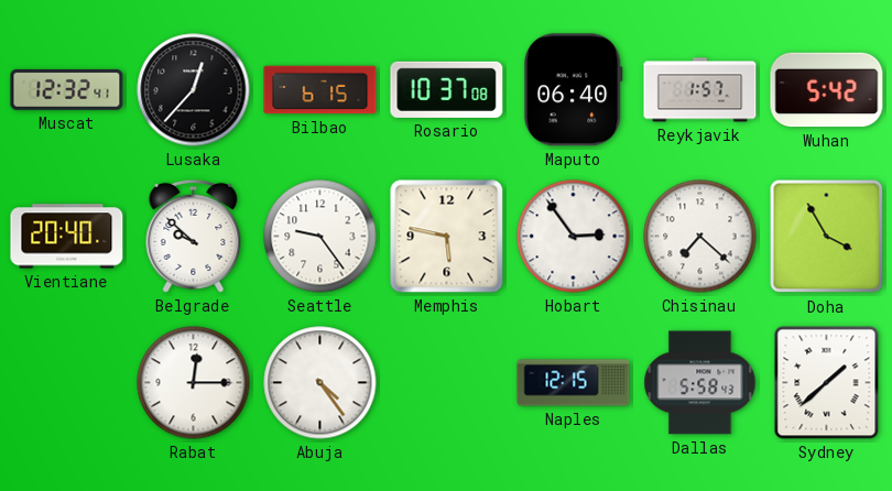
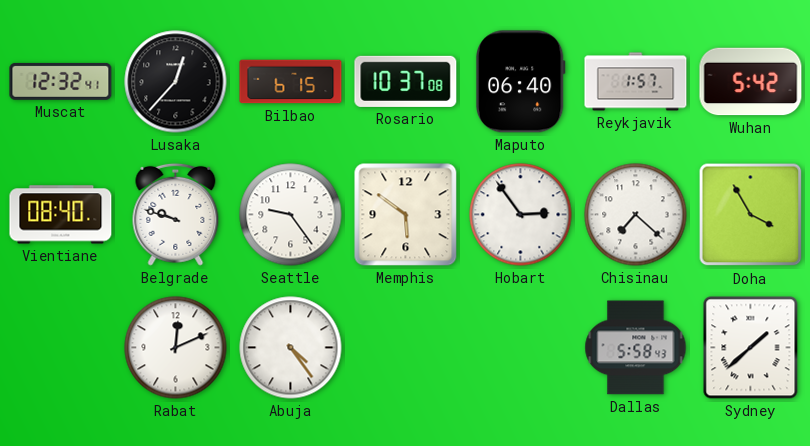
Vientiane: 20:40 -> 08:40
Belgrade: 9:52 -> 9:48
Memphis: 5:47 -> 5:51
Rabat: 12:15 -> 12:11
Naples: 12:15 -> none
